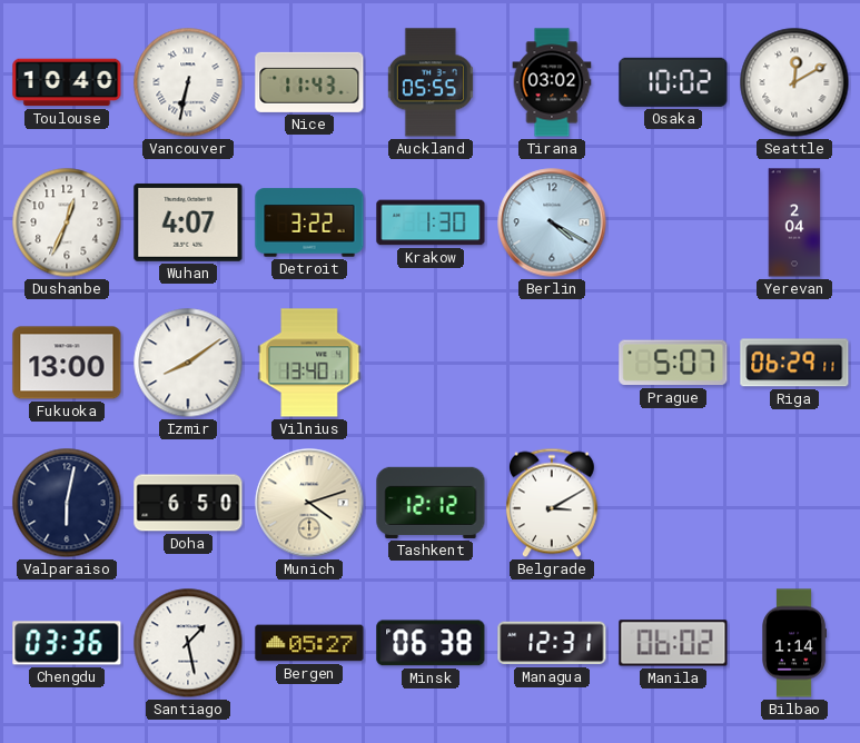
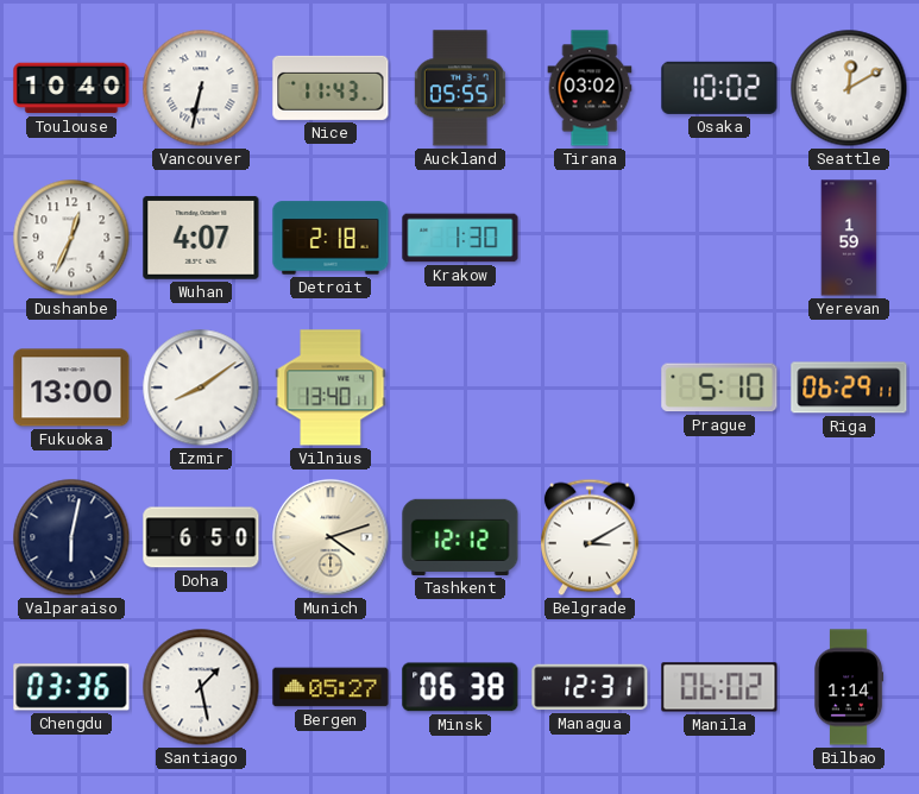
Detroit: 3:22 -> 2:18
Berlin: 4:20 -> none
Yerevan: 2:04 -> 1:59
Prague: 5:07 -> 5:10
